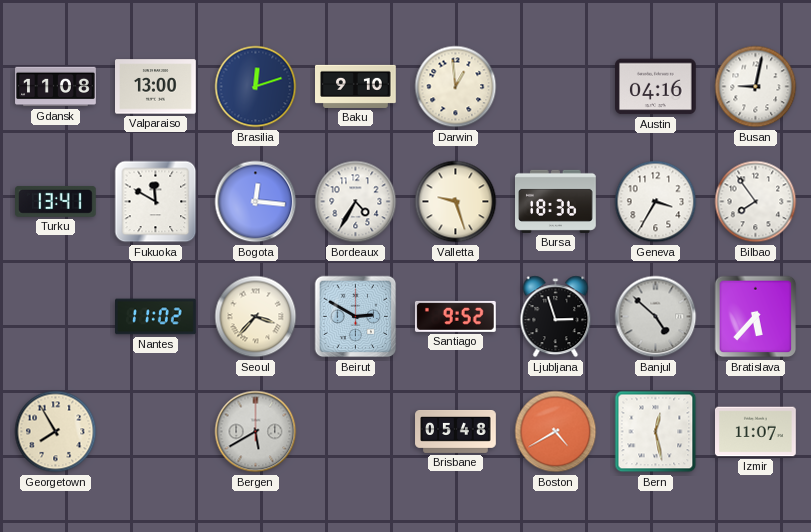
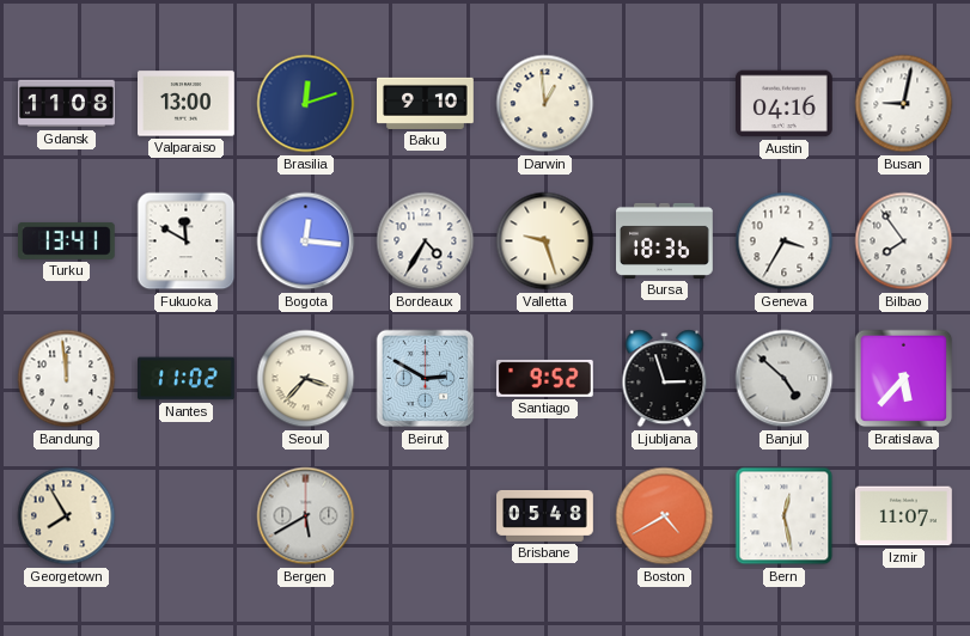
Bandung: none -> 11:59
